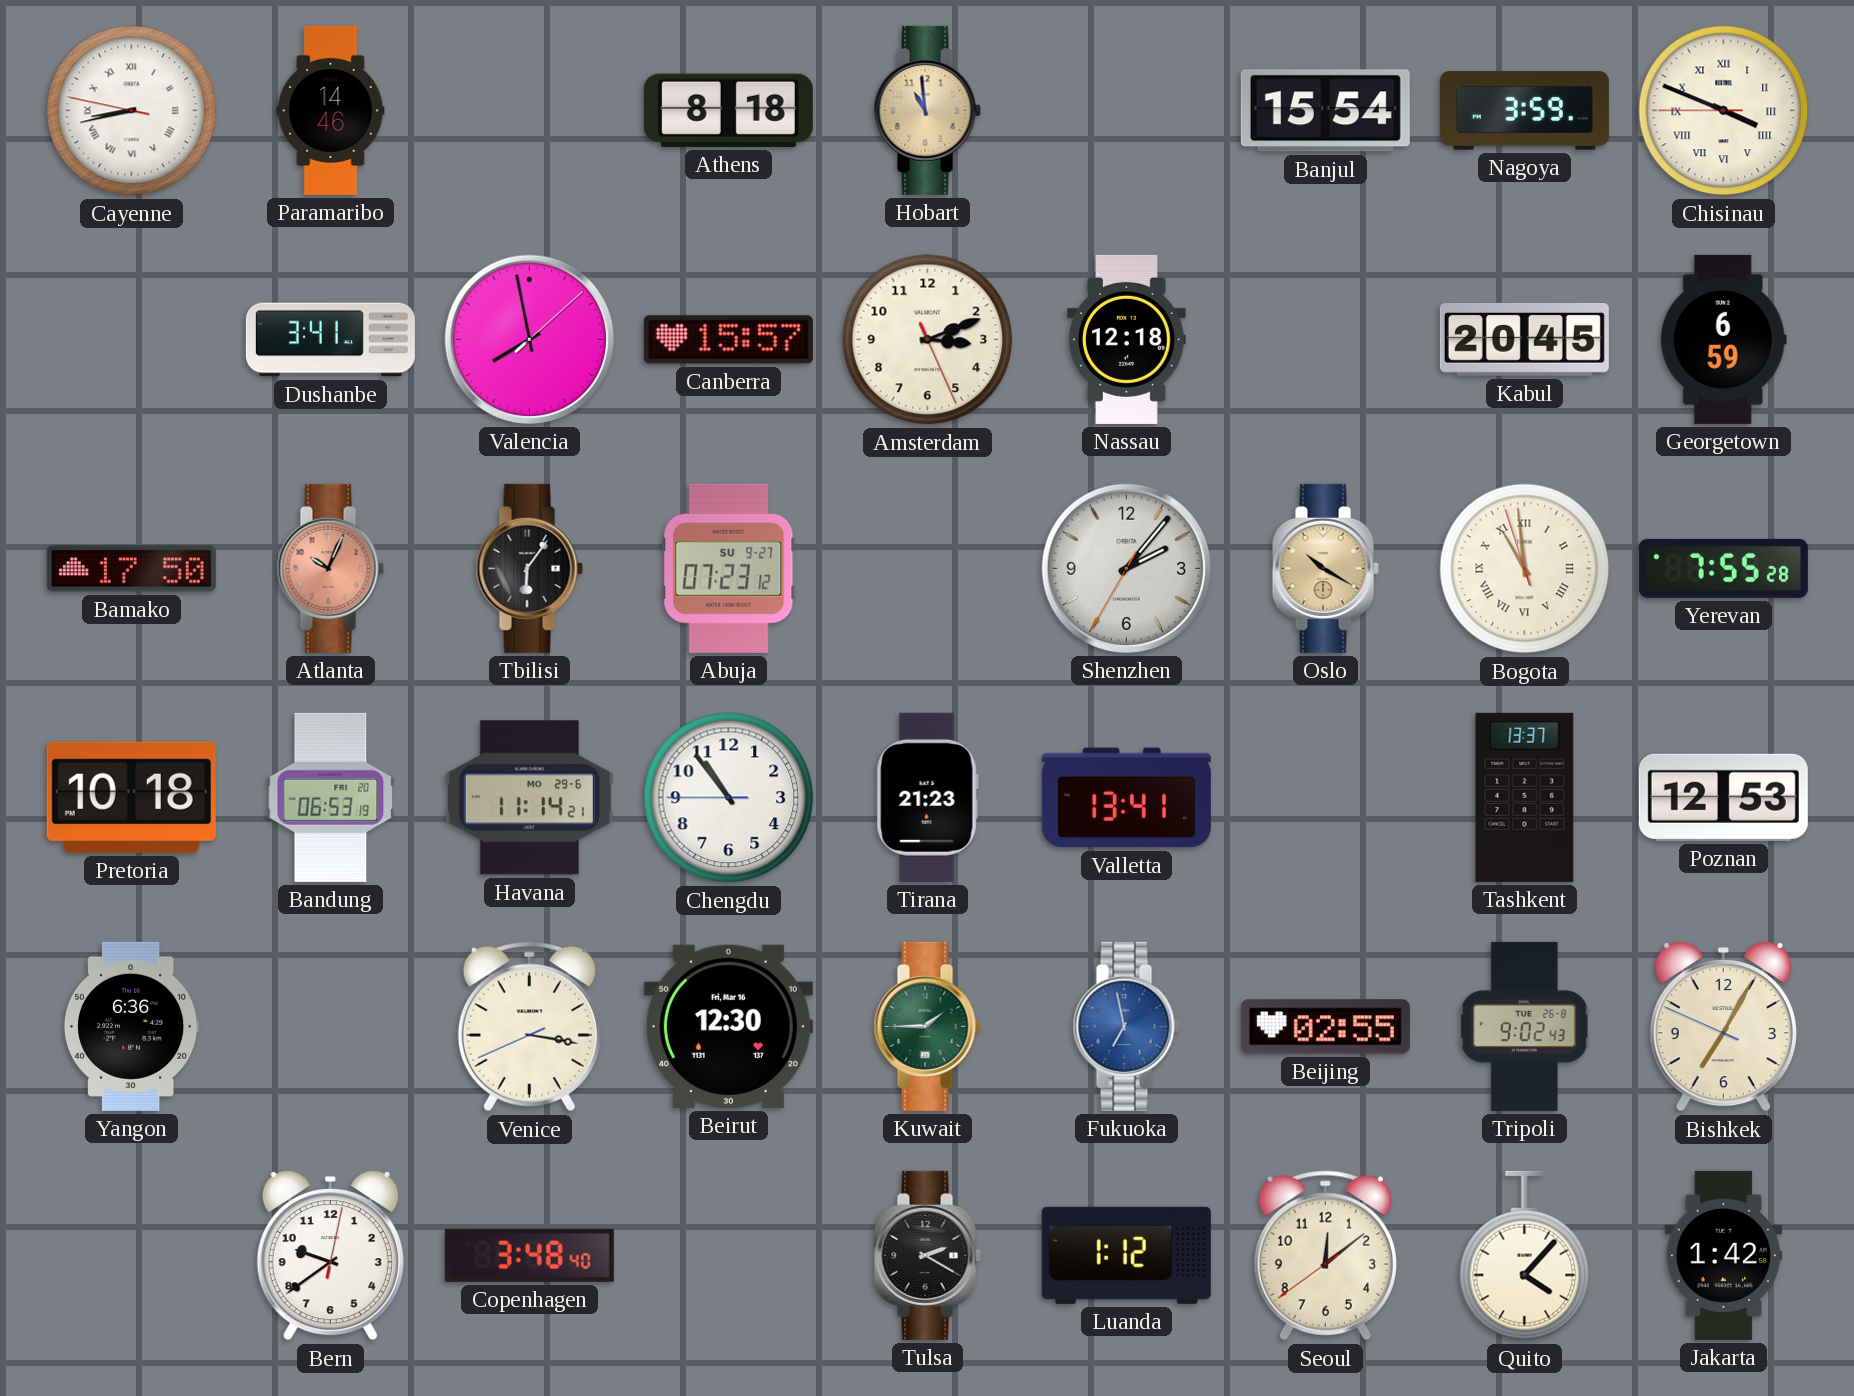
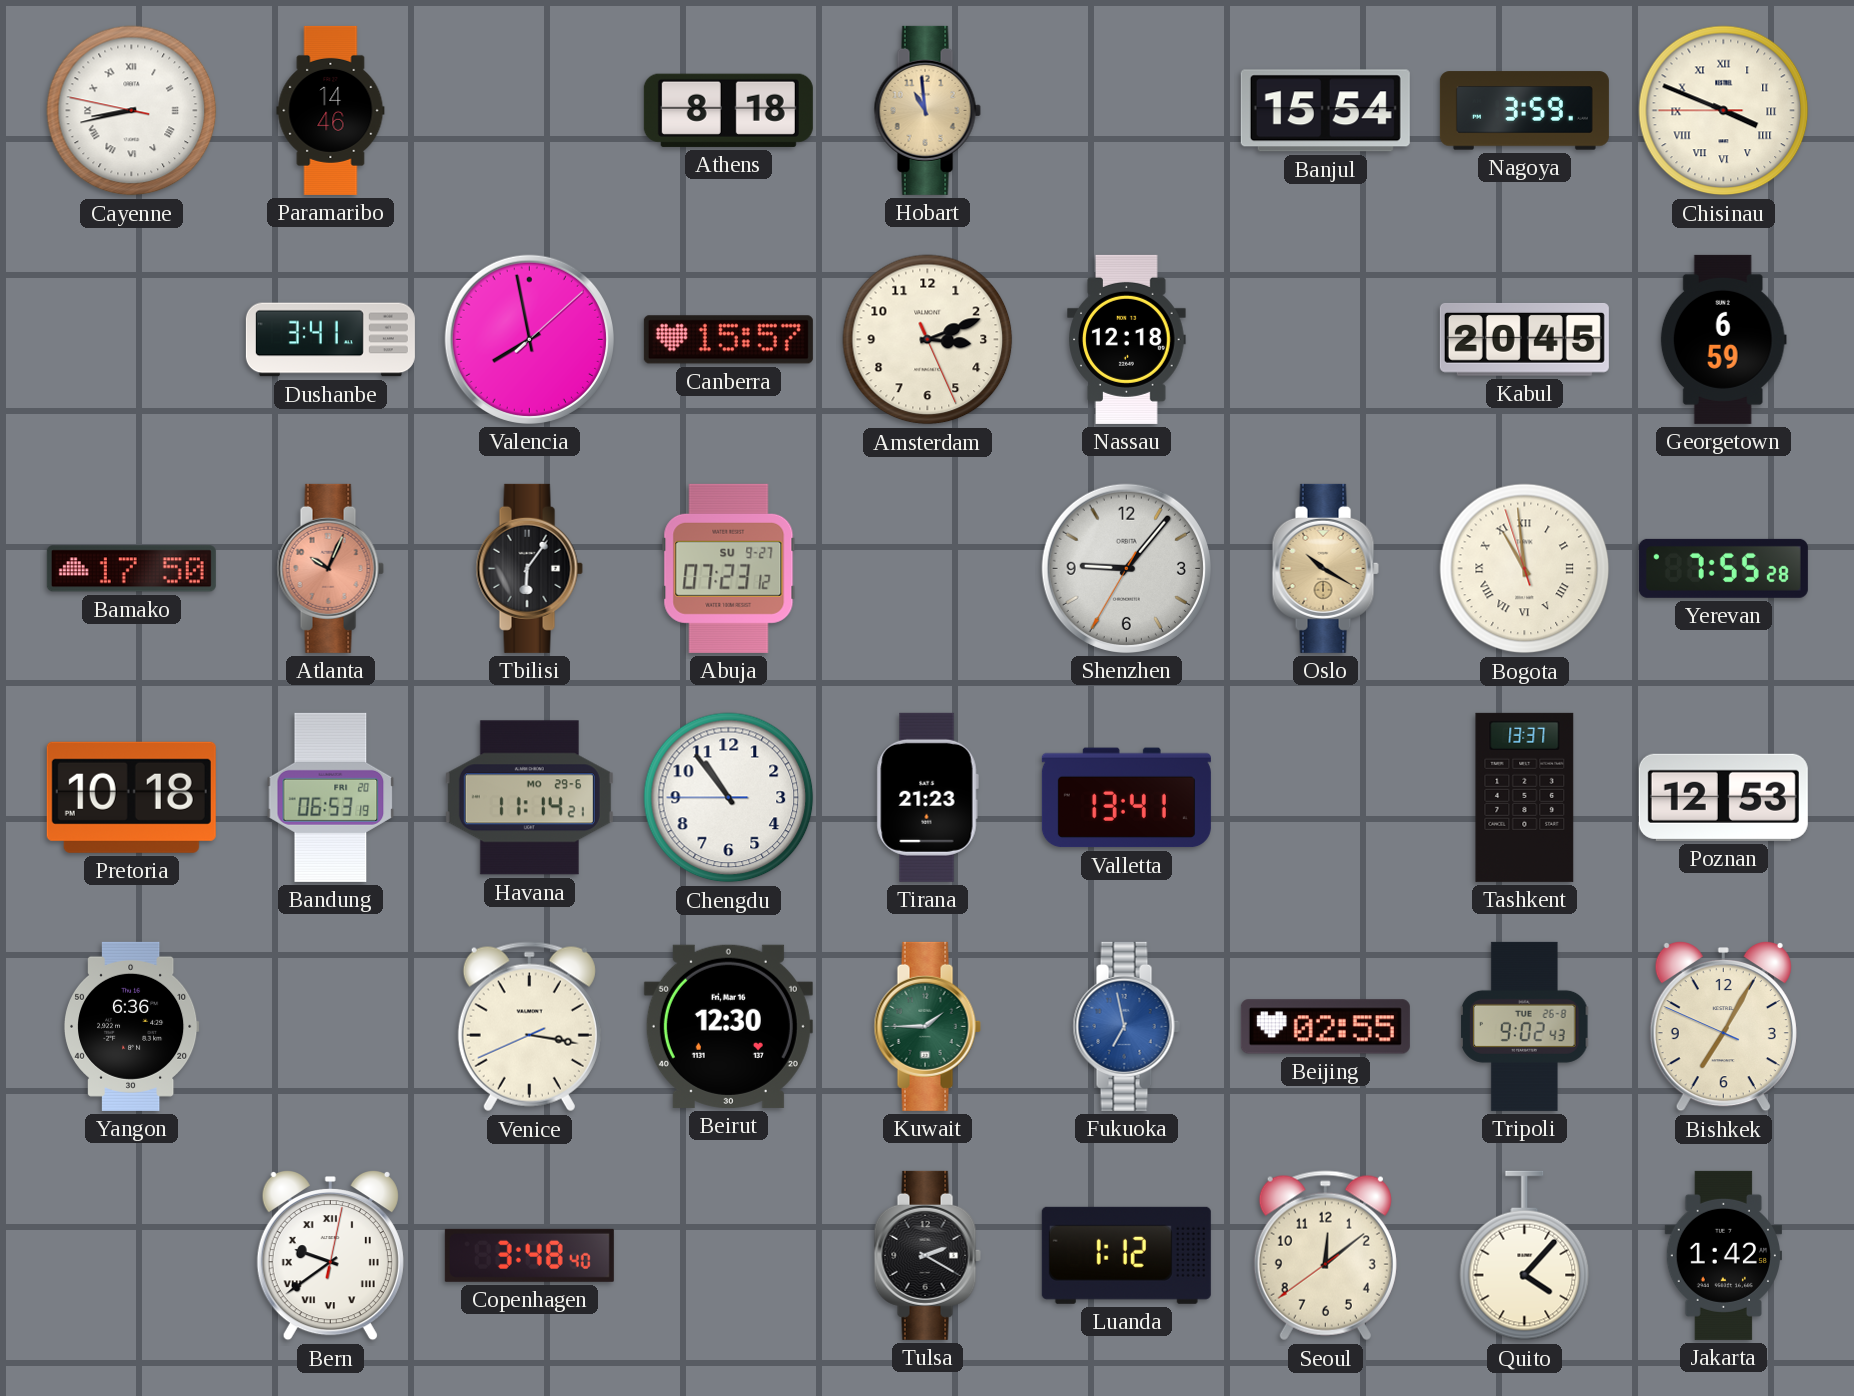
Shenzhen: 2:06 -> 9:06
Bern numerals: Arabic -> Roman
